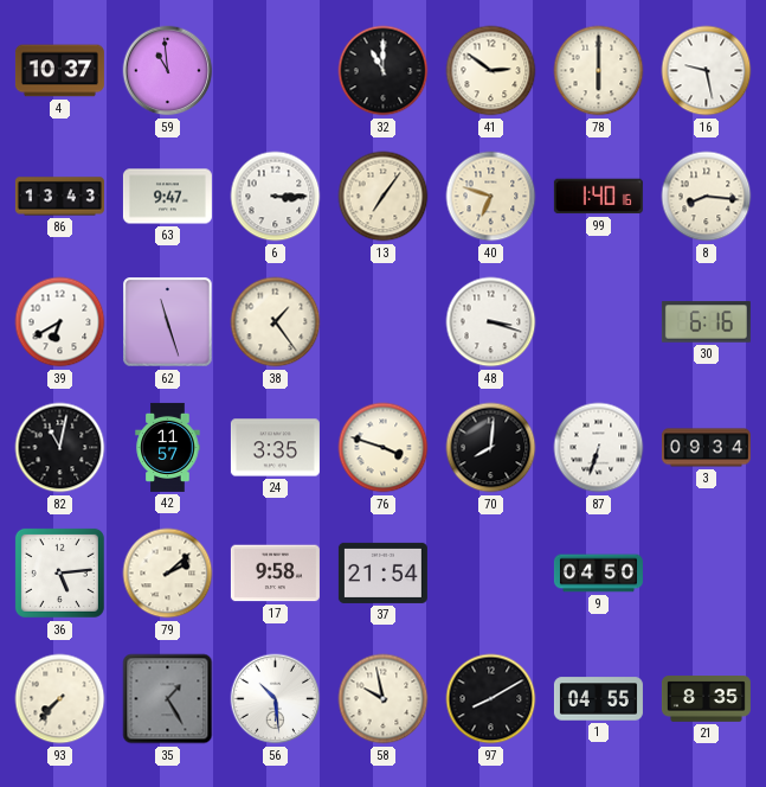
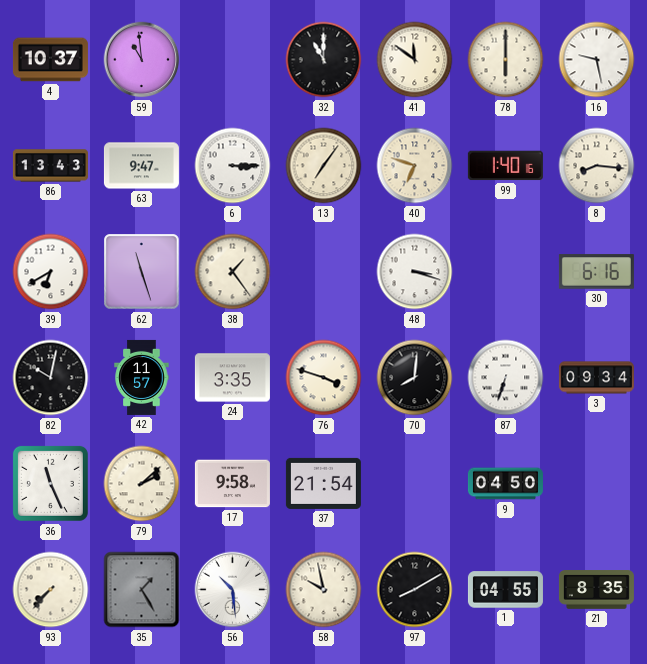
41: 2:51 -> 11:51
82: 11:02 -> 10:02
36: 5:14 -> 11:26
